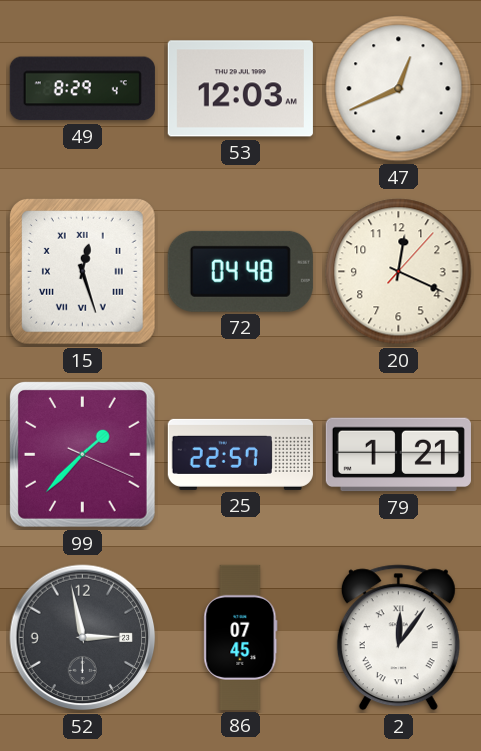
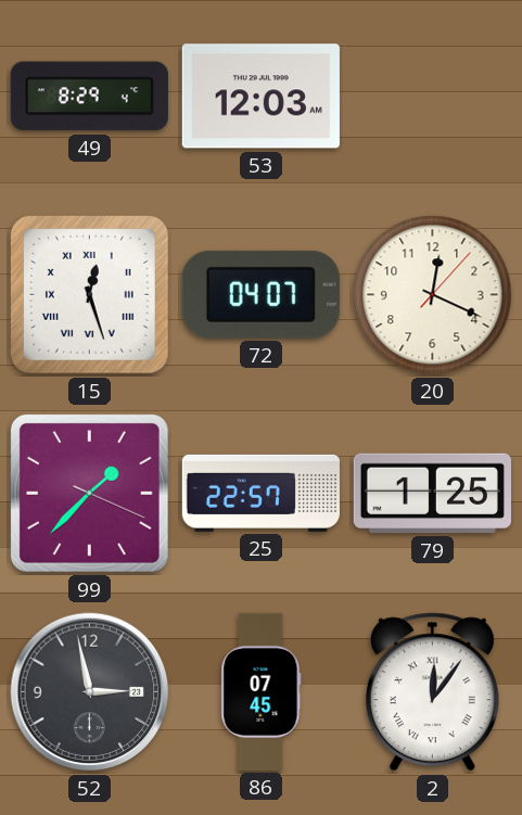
47: 12:41 -> none
72: 04:48 -> 04:07
79: 1:21 -> 1:25
